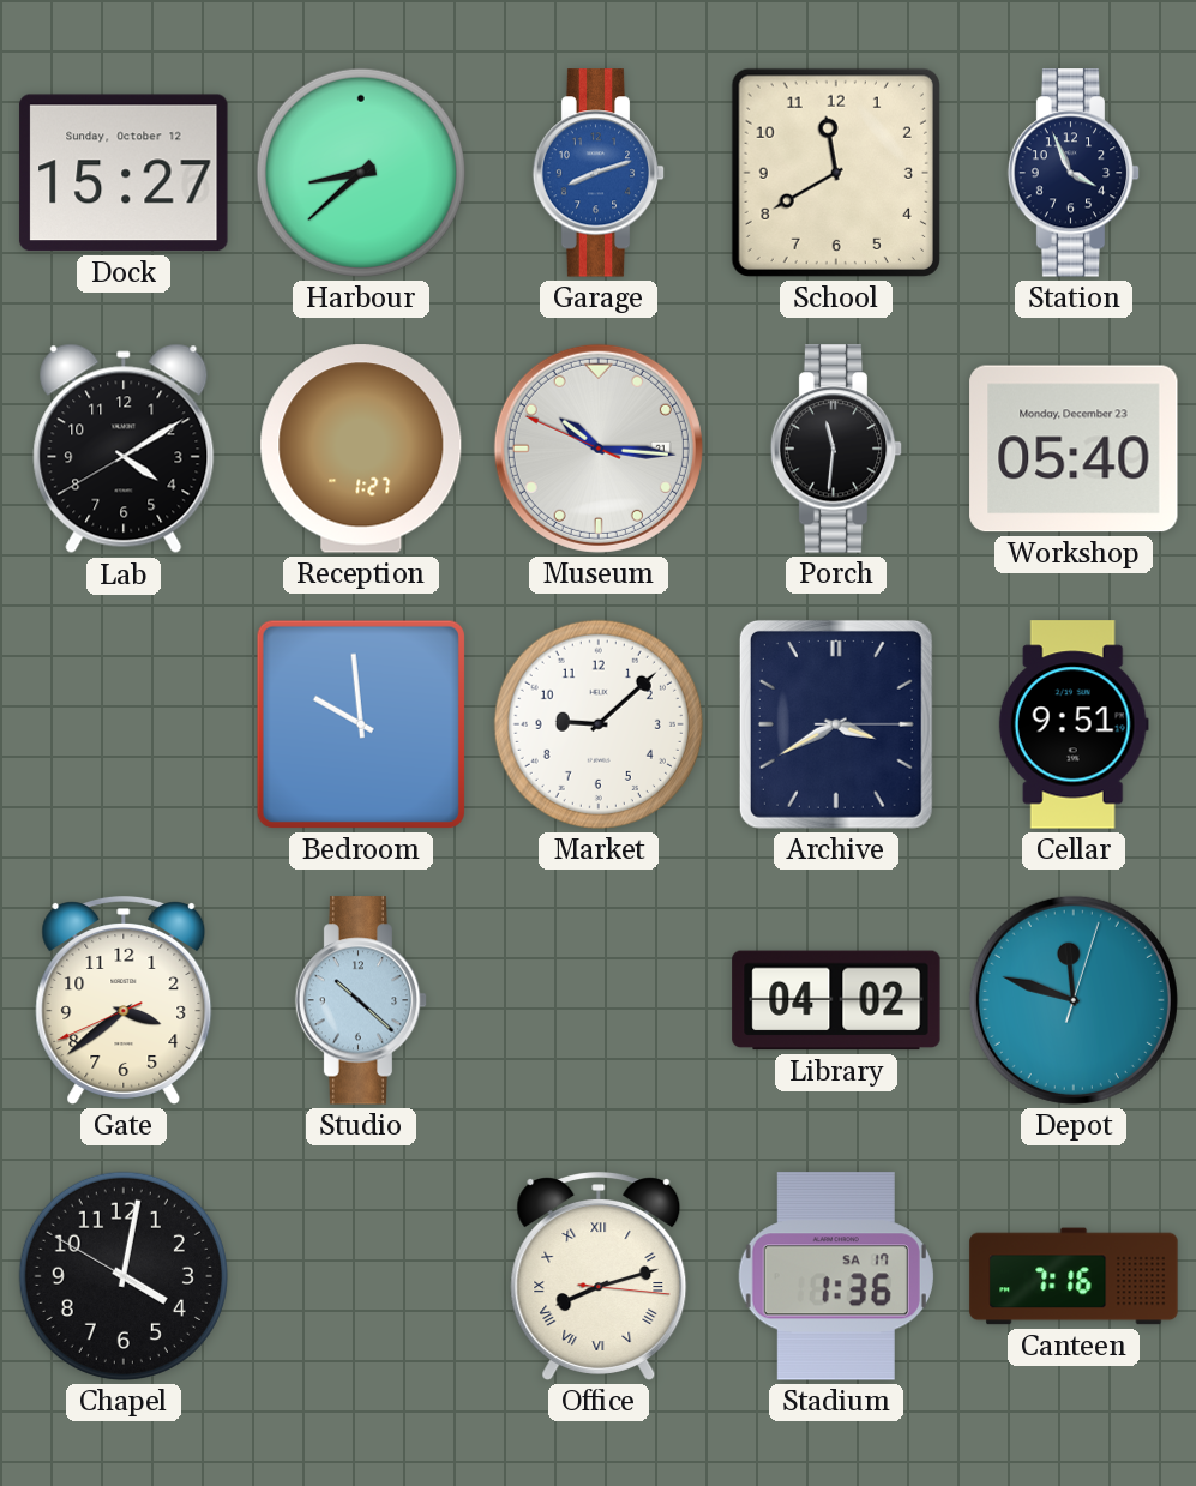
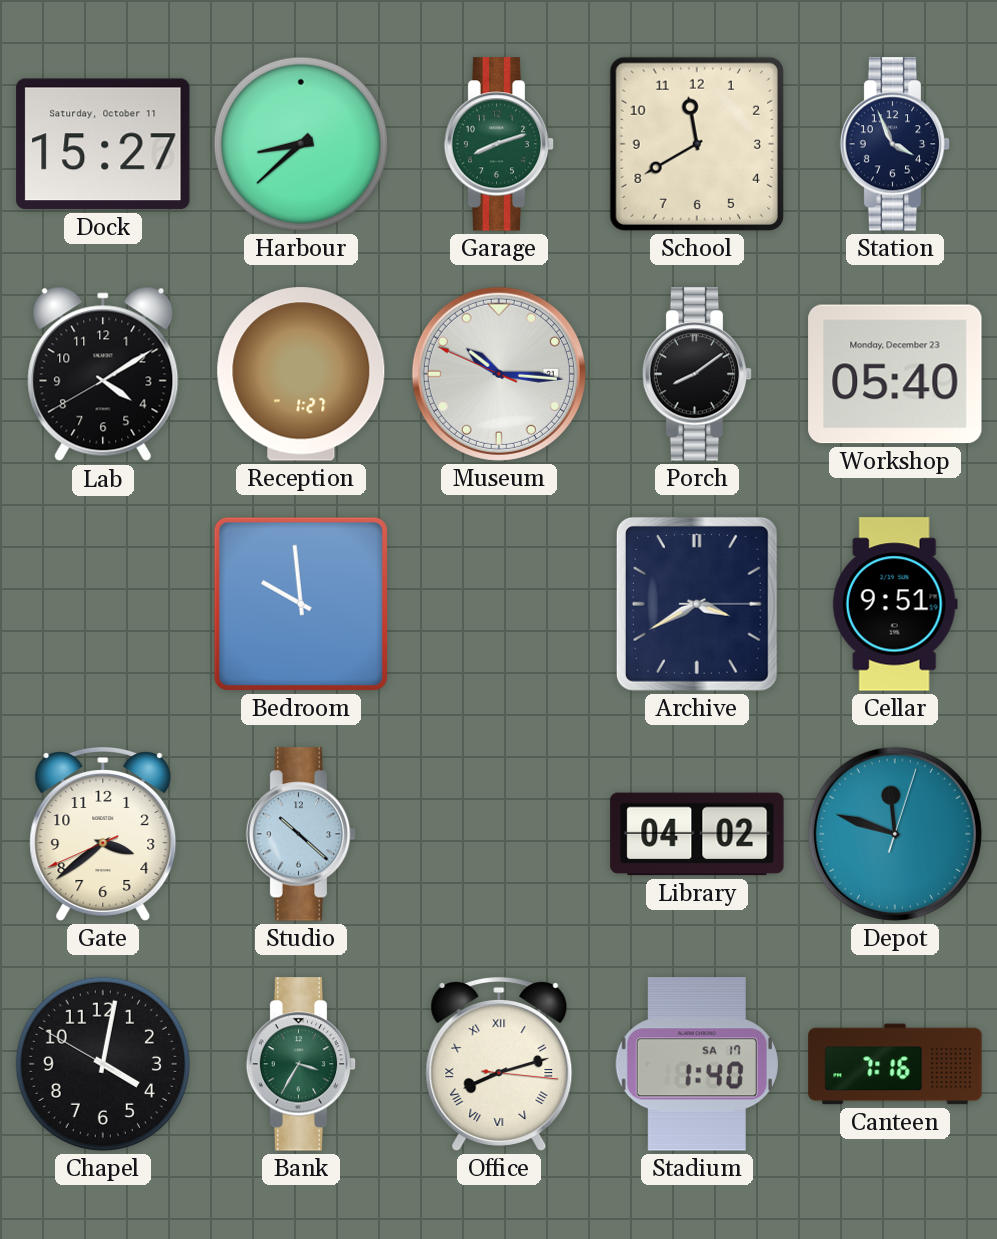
Dock date: Sunday, October 12 -> Saturday, October 11
Garage dial: blue -> green
Porch: 11:31 -> 8:09
Market: 9:08 -> none
Bank: none -> 3:35
Stadium: 1:36 -> 1:40
